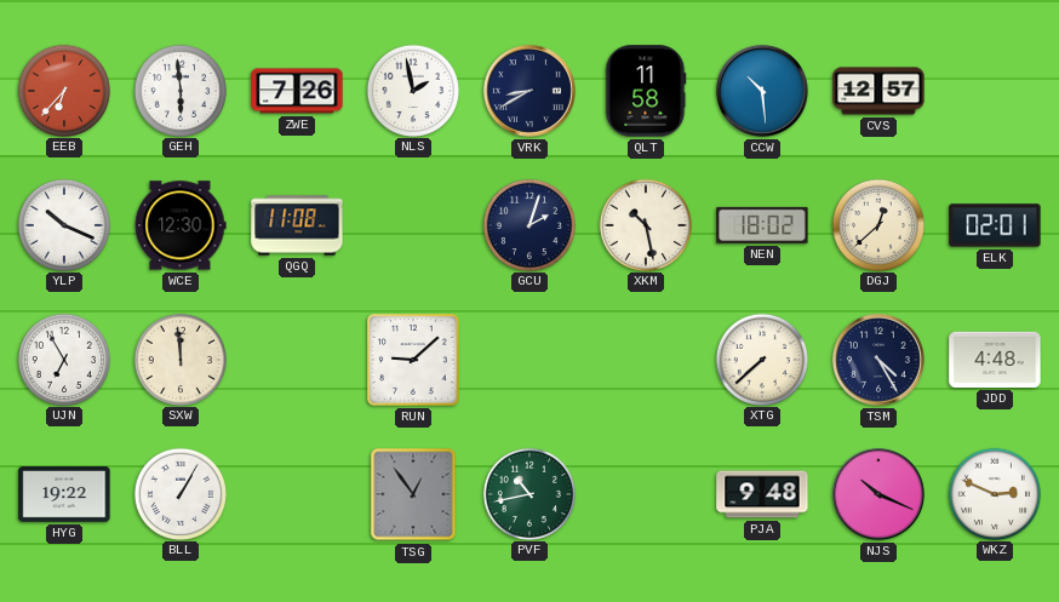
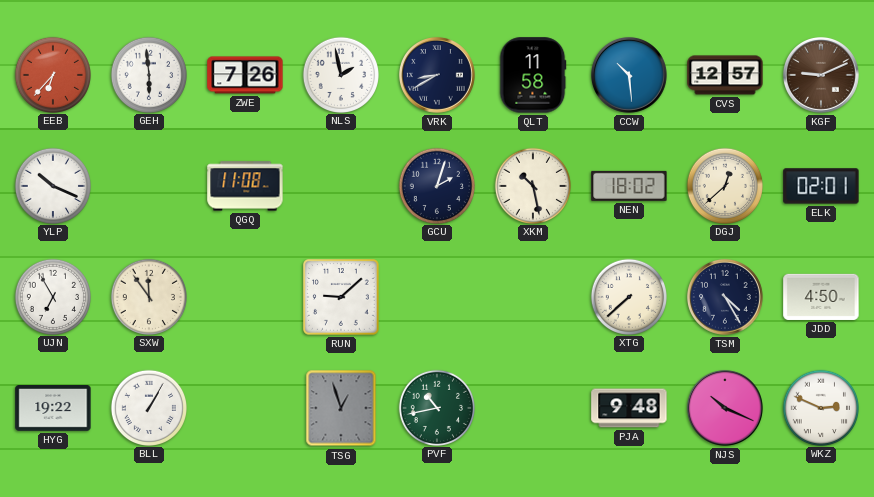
KGF: none -> 9:11
WCE: 12:30 -> none
SXW: 11:59 -> 11:54
JDD: 4:48 -> 4:50
TSG: 12:54 -> 12:57
